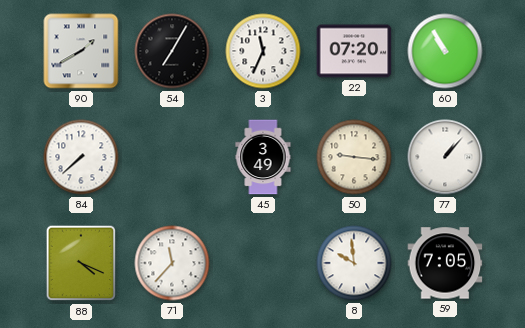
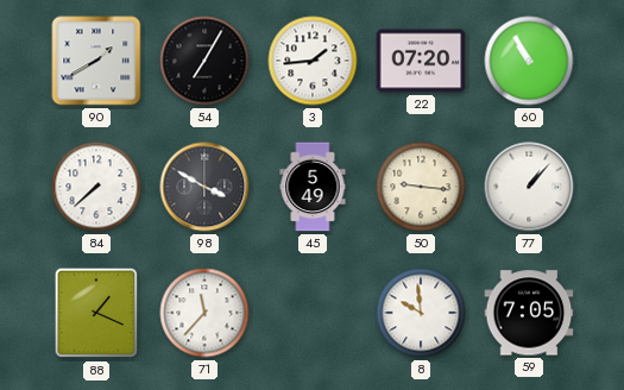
3: 11:34 -> 1:44
98: none -> 3:50
45: 3:49 -> 5:49
88: 4:19 -> 1:19
